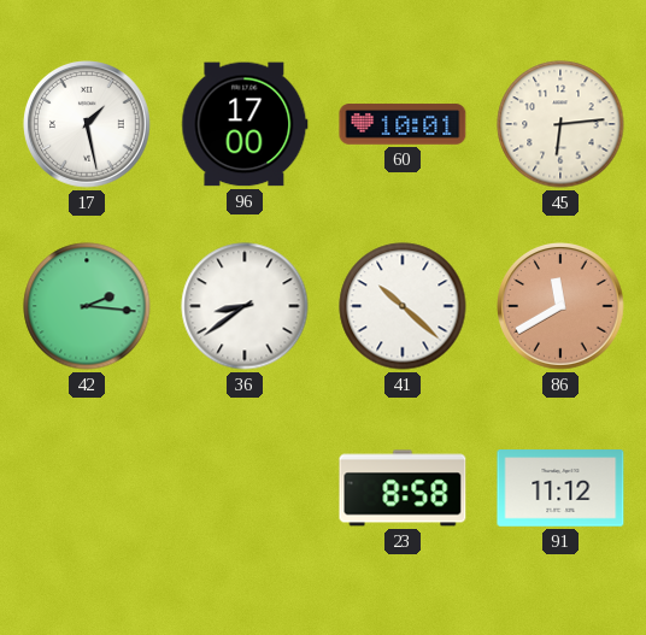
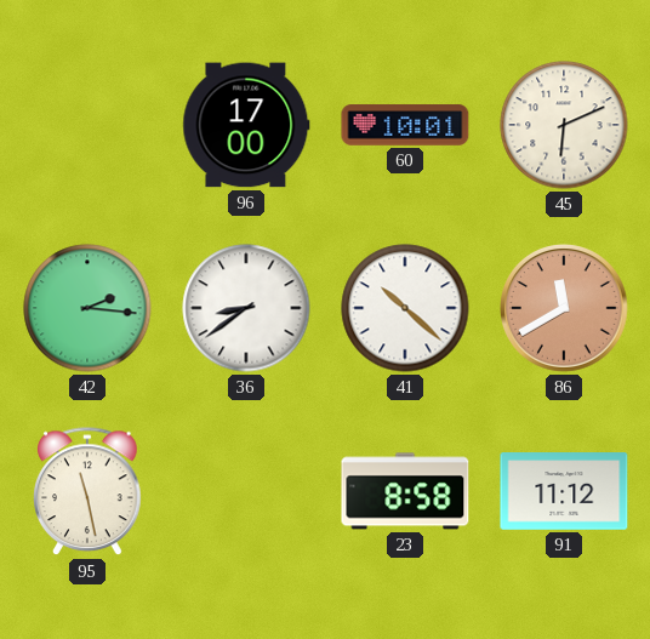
17: 1:28 -> none
45: 6:14 -> 6:11
95: none -> 11:28
